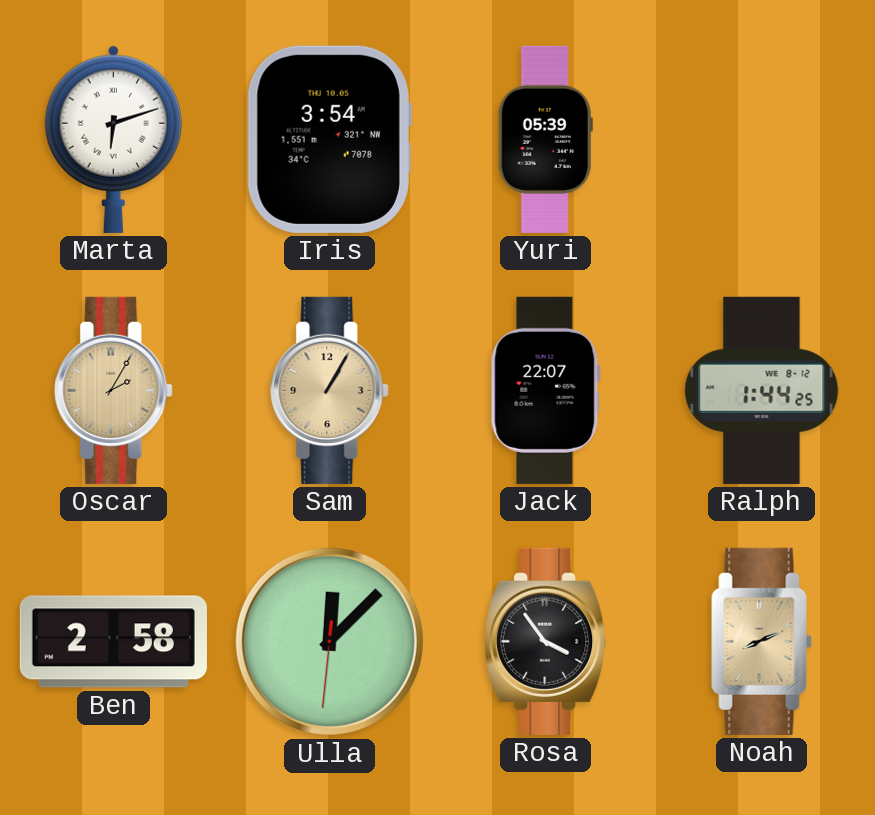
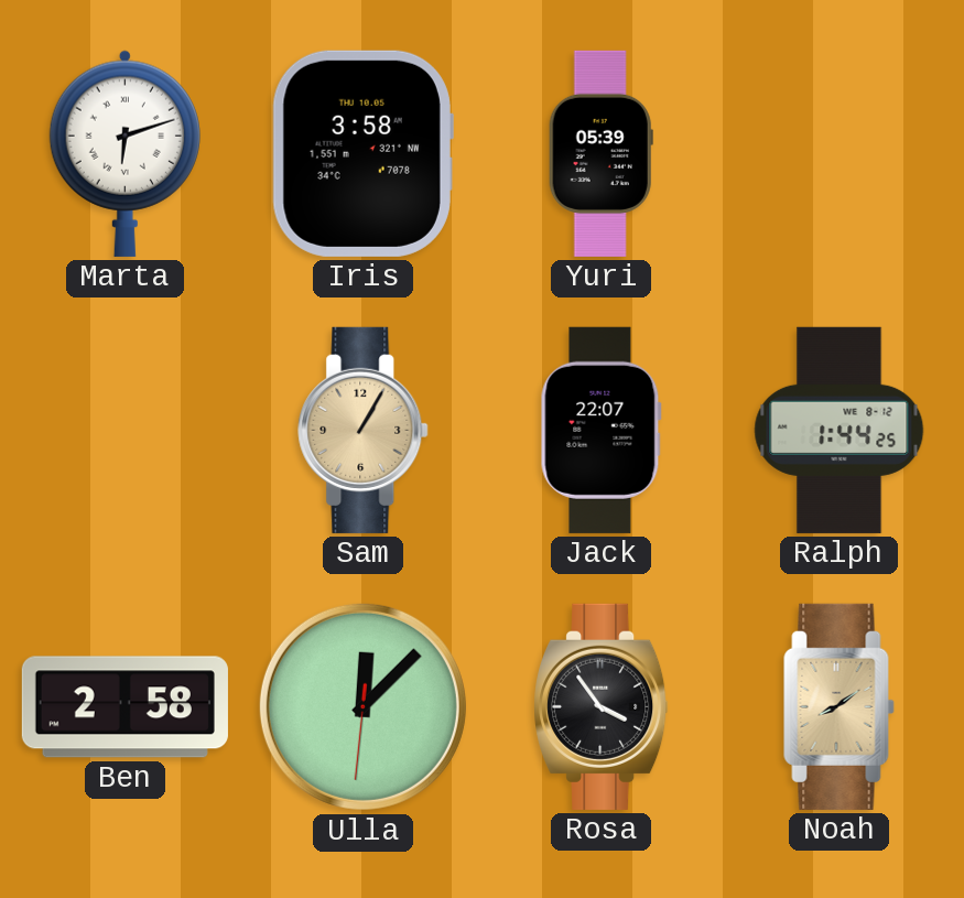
Iris: 3:54 -> 3:58
Oscar: 2:05 -> none
Noah: 8:11 -> 8:09
